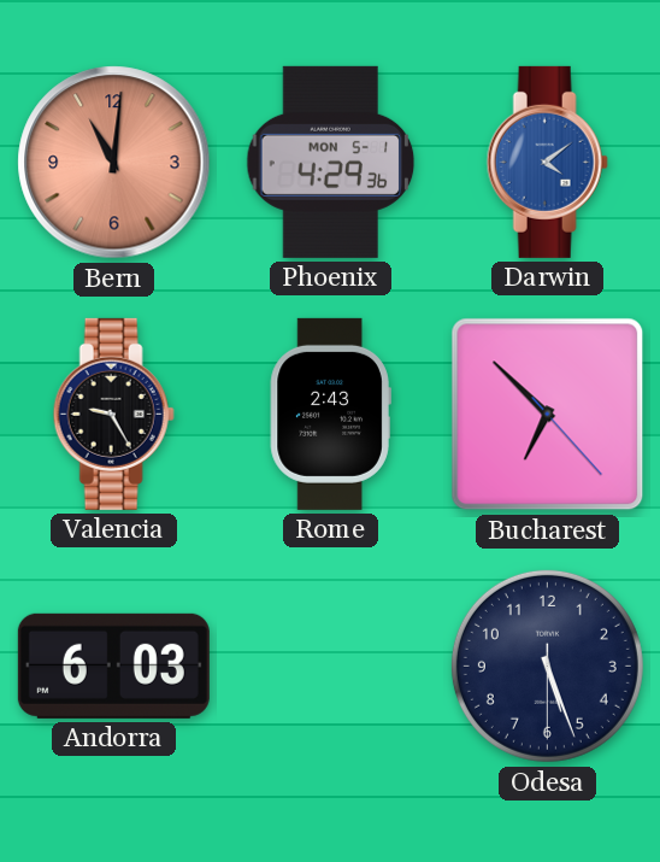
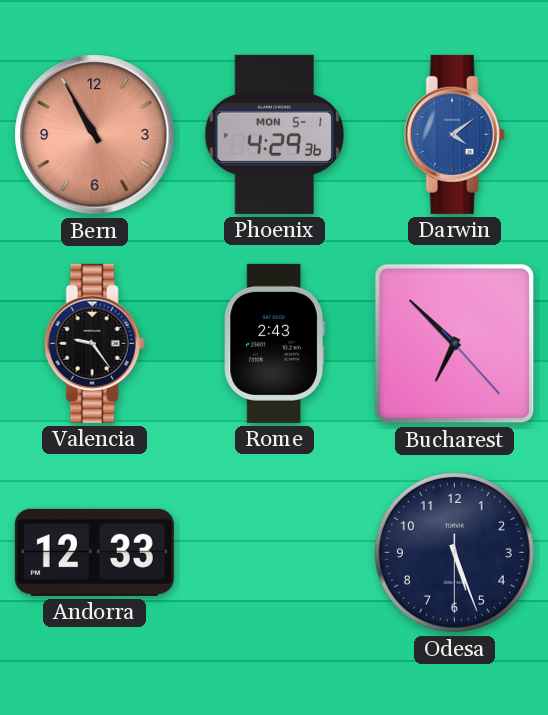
Bern: 11:01 -> 10:55
Valencia: 9:25 -> 9:24
Andorra: 6:03 -> 12:33
